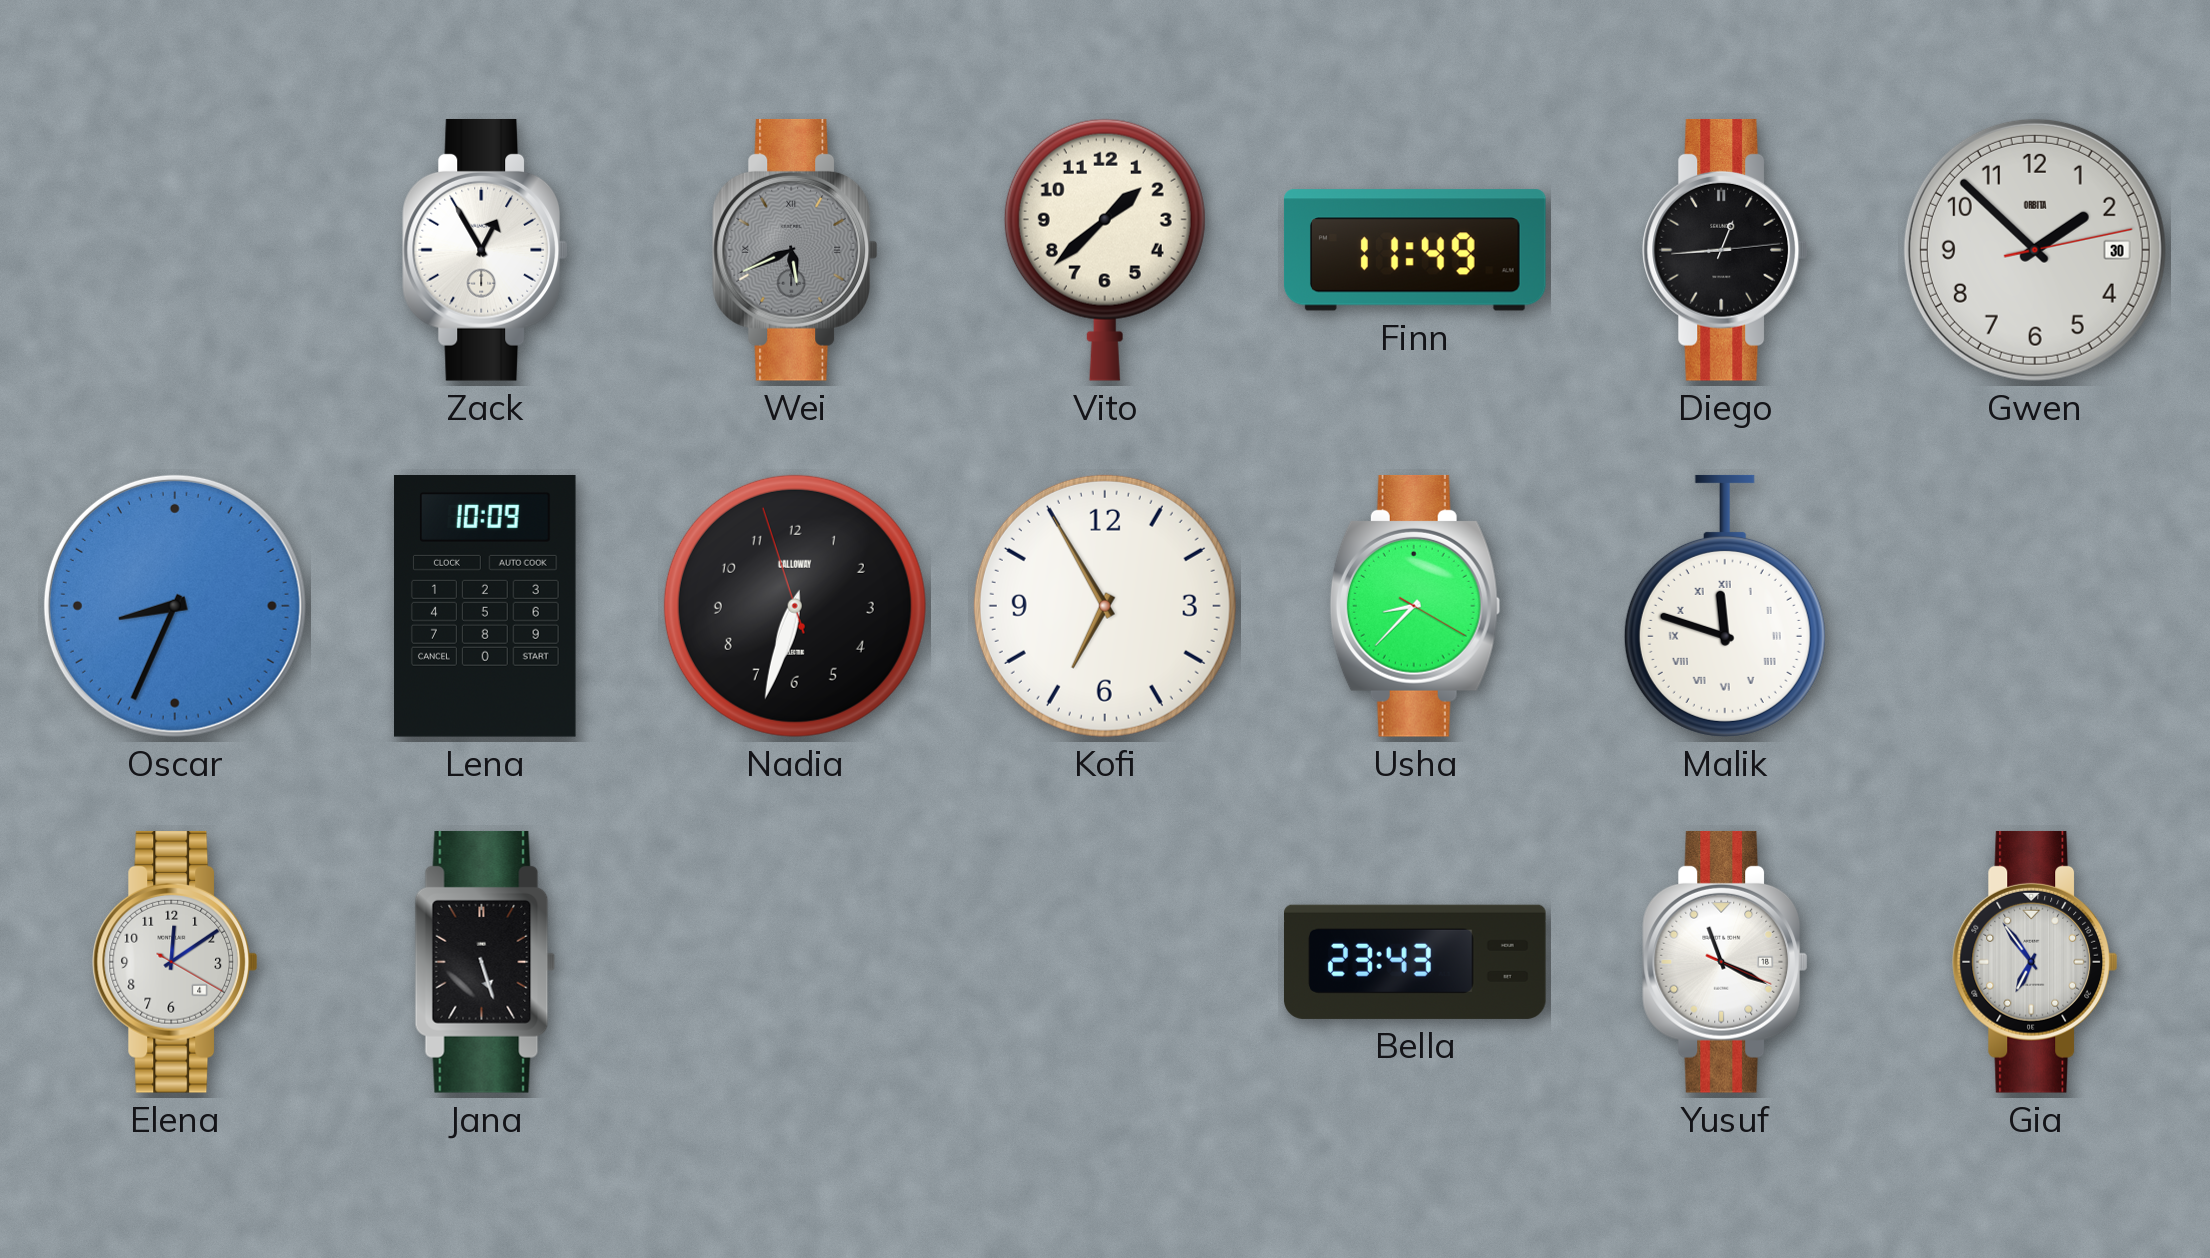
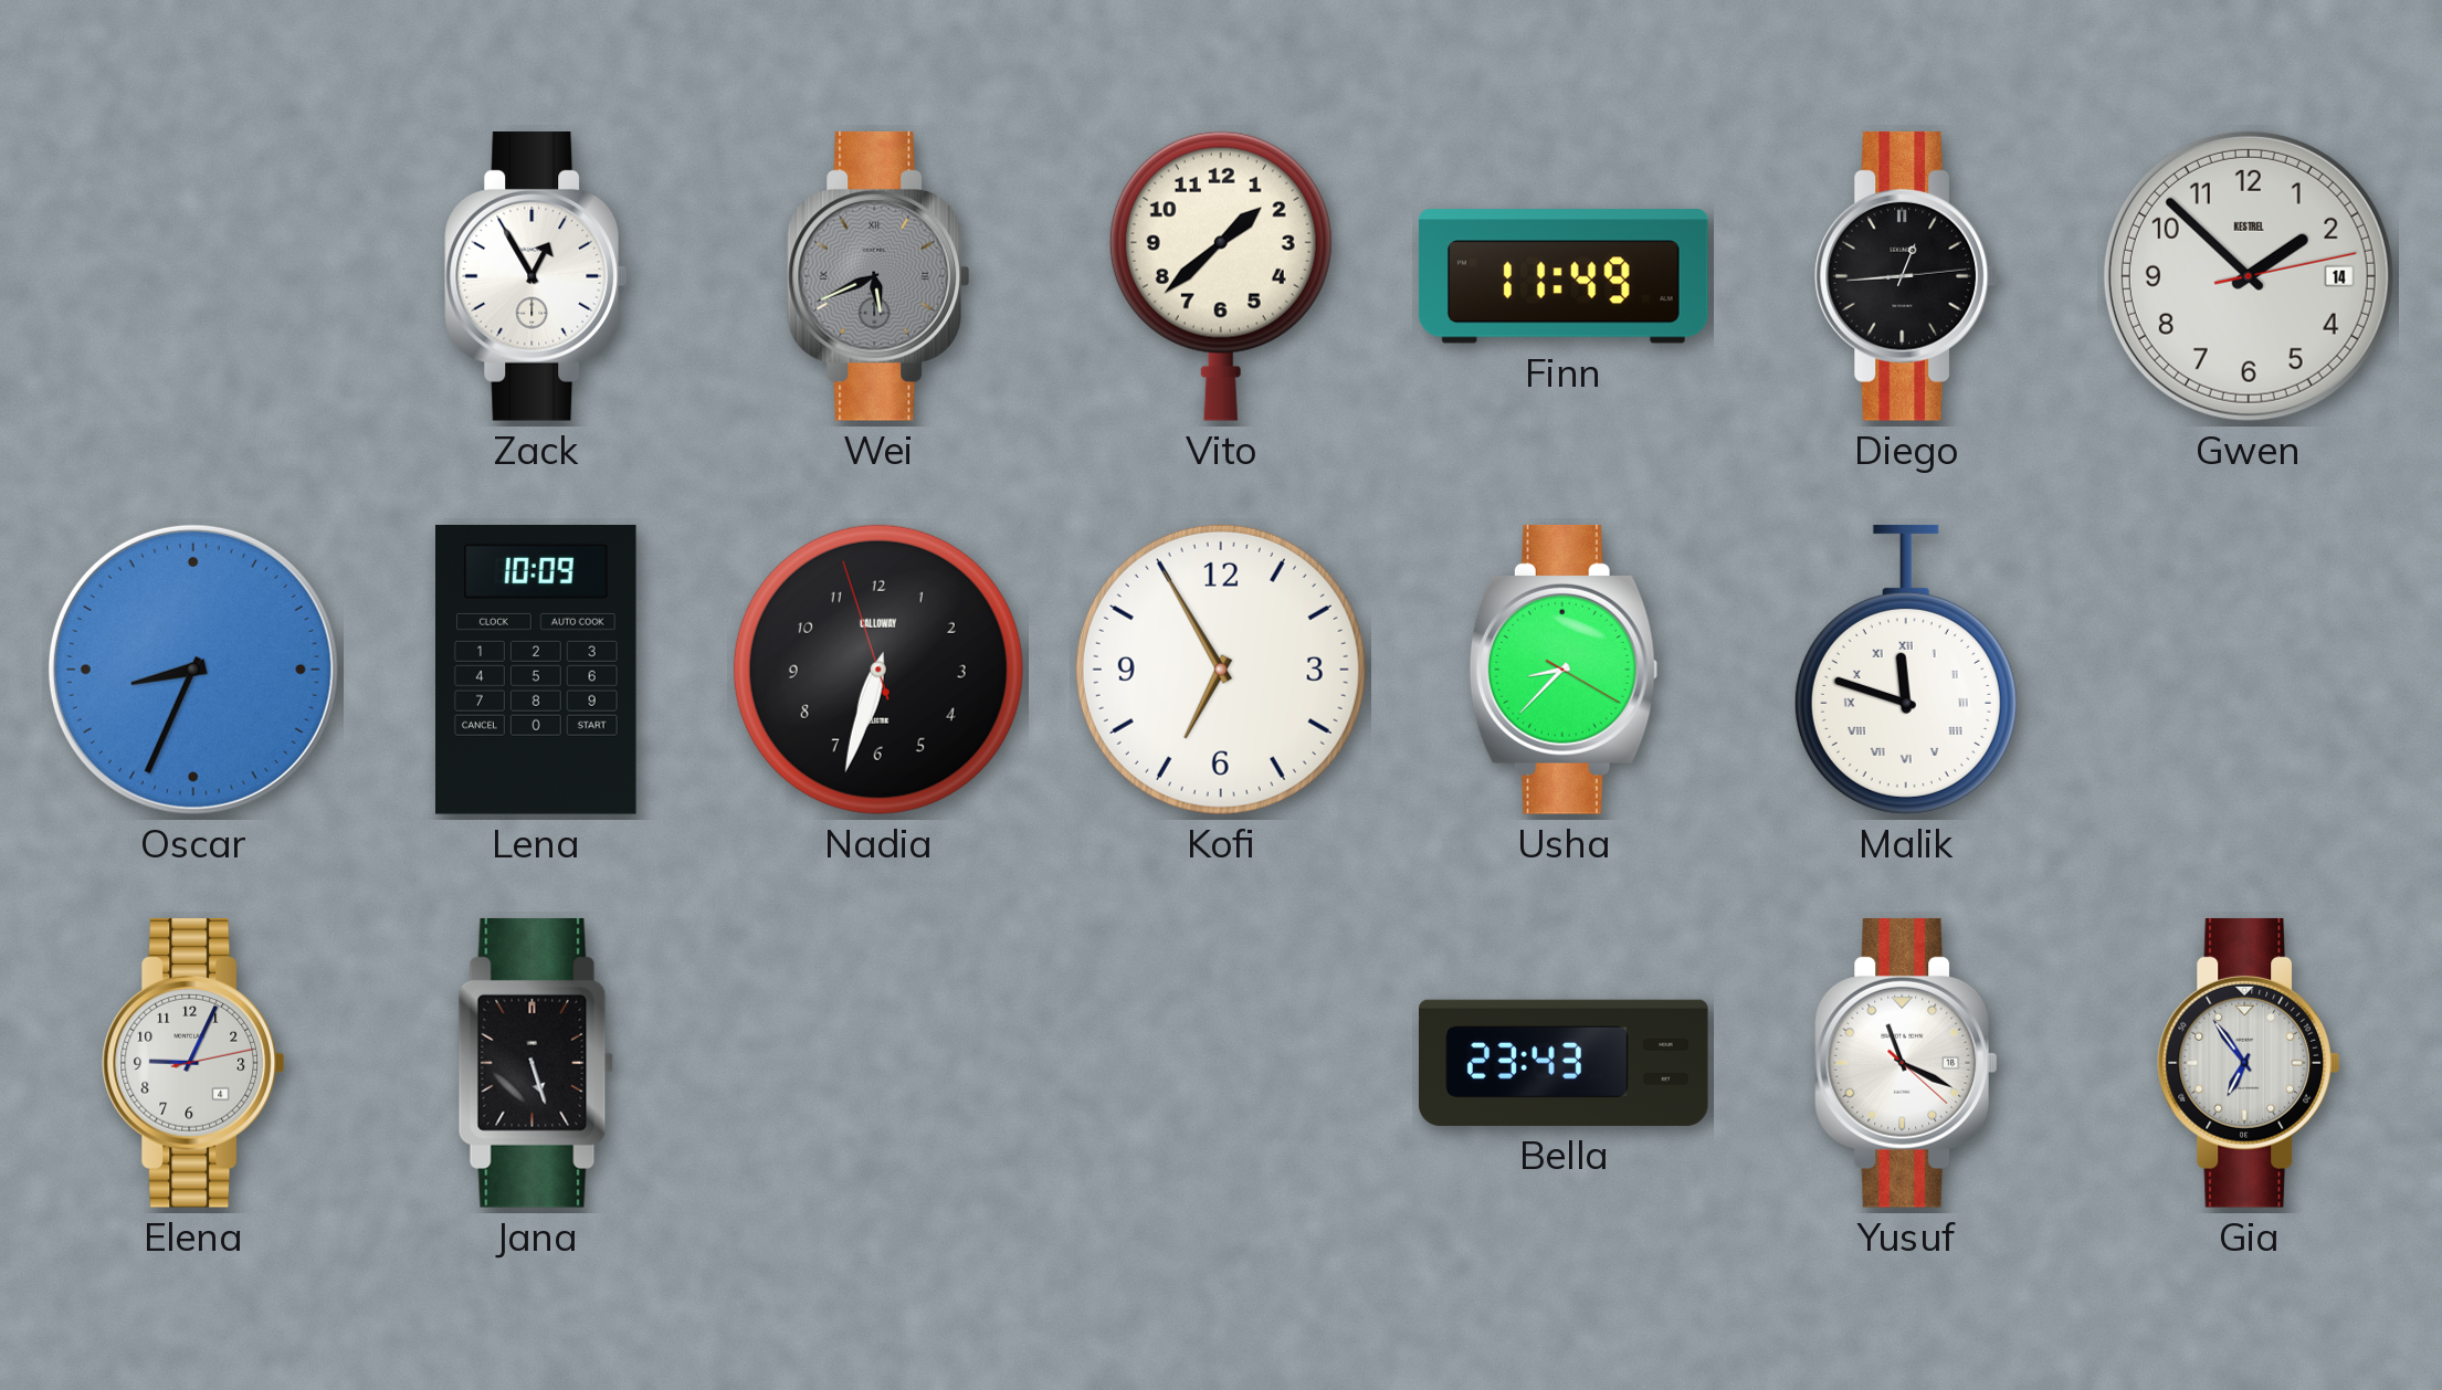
Gwen date: 30 -> 14
Gwen brand: ORBITA -> KESTREL
Elena: 12:09 -> 9:04
Yusuf: 11:19:19 -> 11:19:22
